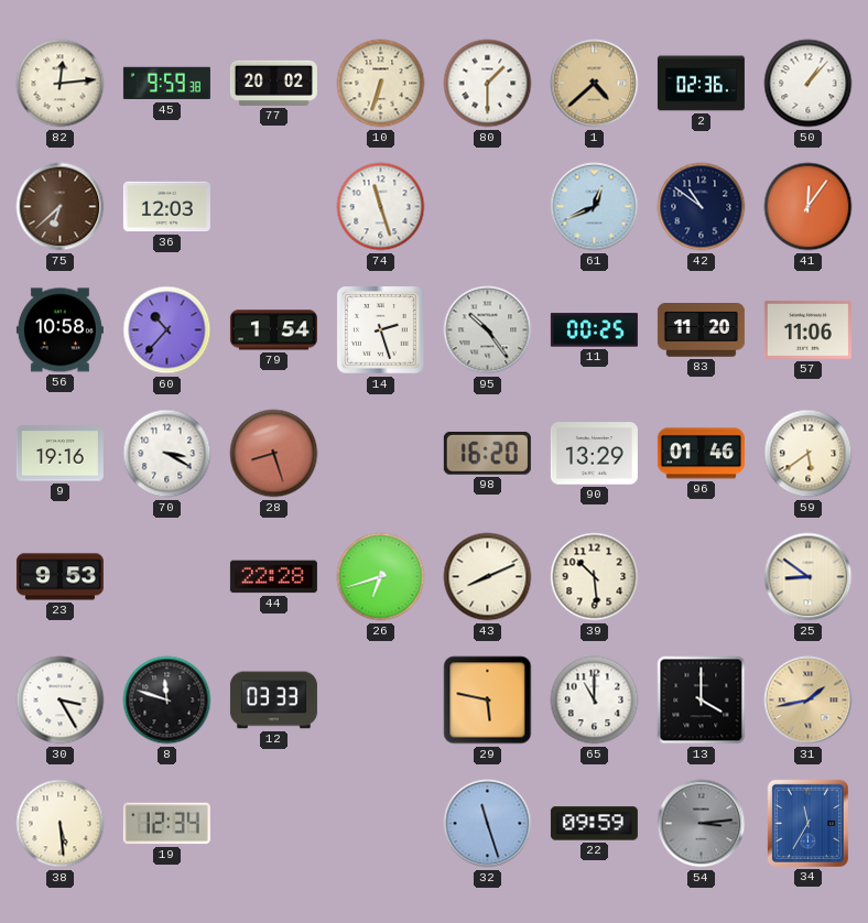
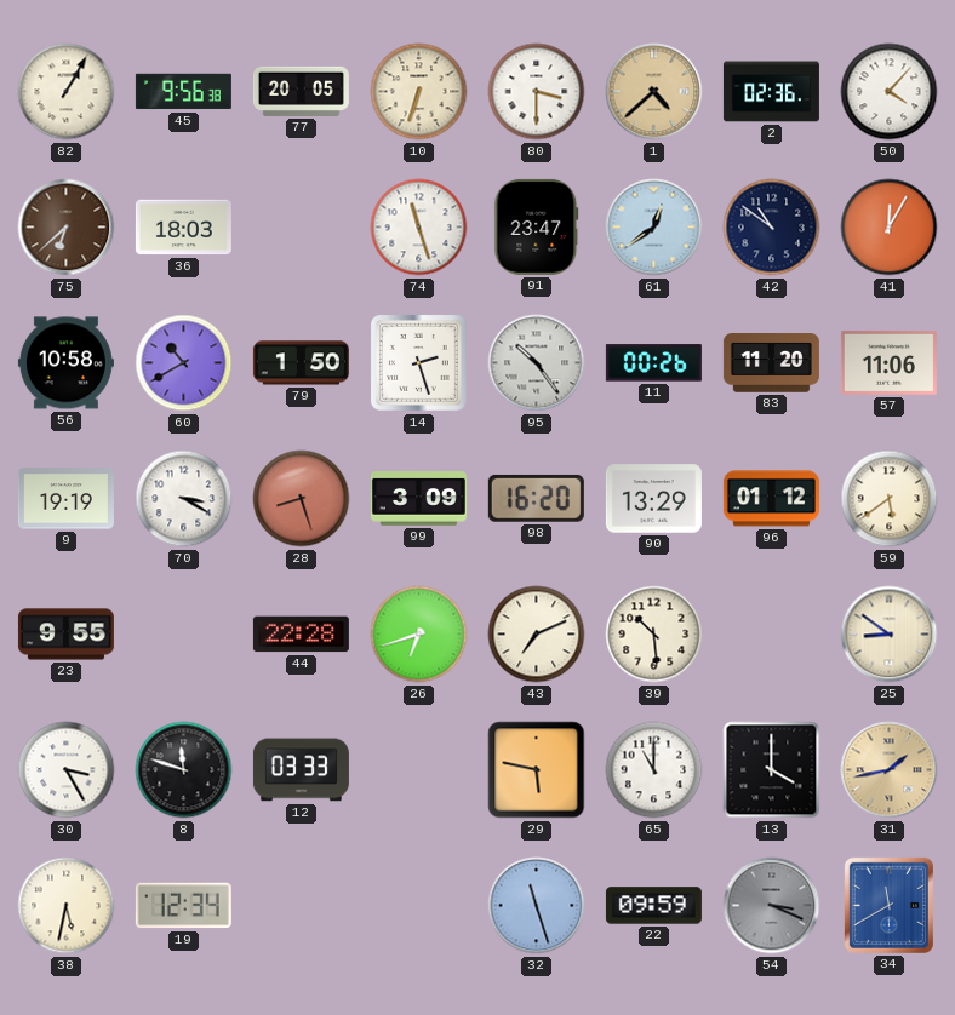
82: 12:14 -> 1:05
45: 9:59 -> 9:56
77: 20:02 -> 20:05
80: 1:30 -> 3:30
50: 1:07 -> 4:07
36: 12:03 -> 18:03
91: none -> 23:47
61: 12:41 -> 12:39
41: 12:06 -> 12:05
60: 10:37 -> 10:40
79: 1:54 -> 1:50
11: 00:25 -> 00:26
9: 19:16 -> 19:19
99: none -> 3:09
96: 01:46 -> 01:12
23: 9:53 -> 9:55
43: 8:11 -> 7:11
38: 5:29 -> 5:32
54: 3:14 -> 3:19
34: 11:35 -> 11:40
